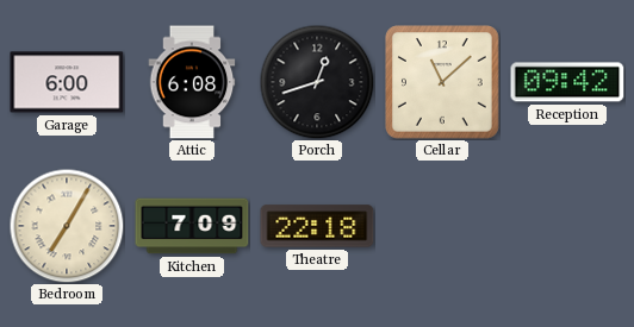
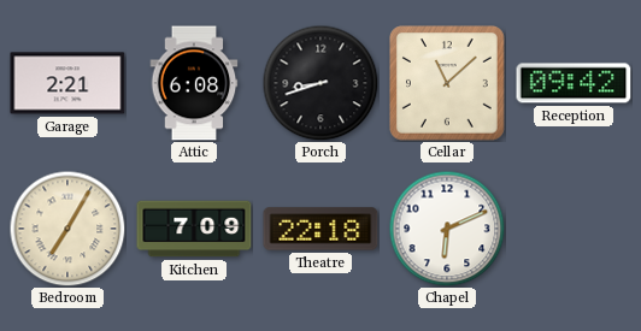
Garage: 6:00 -> 2:21
Porch: 12:42 -> 8:42
Chapel: none -> 6:11
